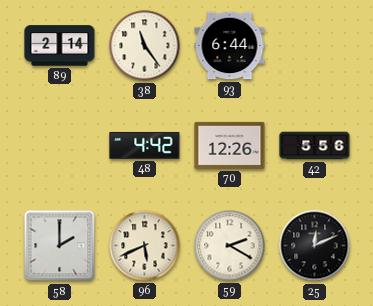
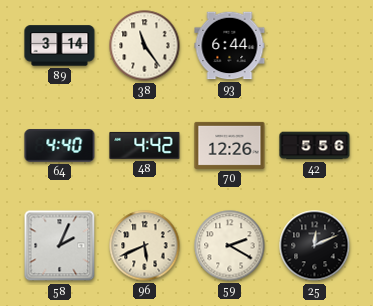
89: 2:14 -> 3:14
64: none -> 4:40
58: 2:00 -> 2:04
